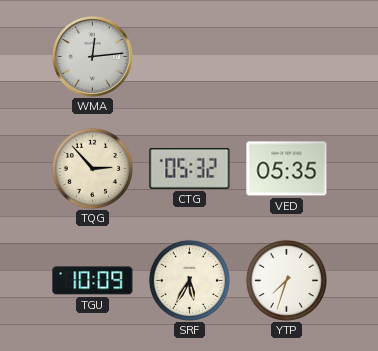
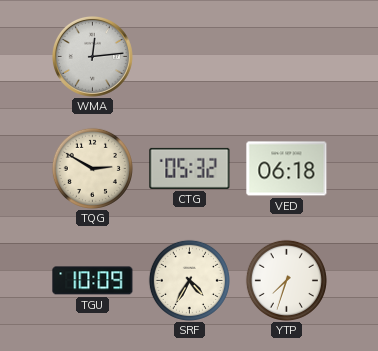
TQG: 2:53 -> 2:50
VED: 05:35 -> 06:18
SRF: 5:35 -> 4:35
